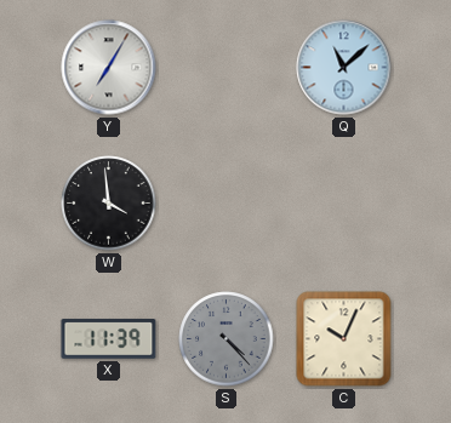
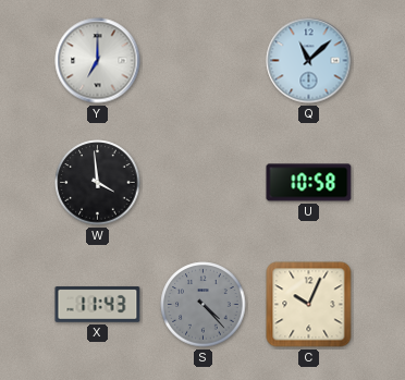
Y: 7:05 -> 7:00
U: none -> 10:58
X: 11:39 -> 11:43
